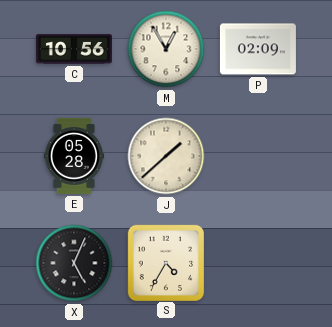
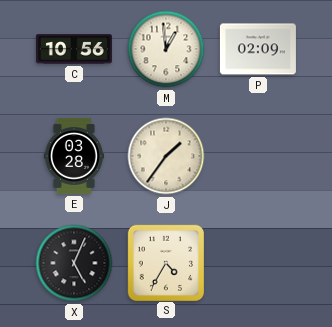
M: 12:55 -> 12:59
E: 05:28 -> 03:28
J: 1:38 -> 1:36
